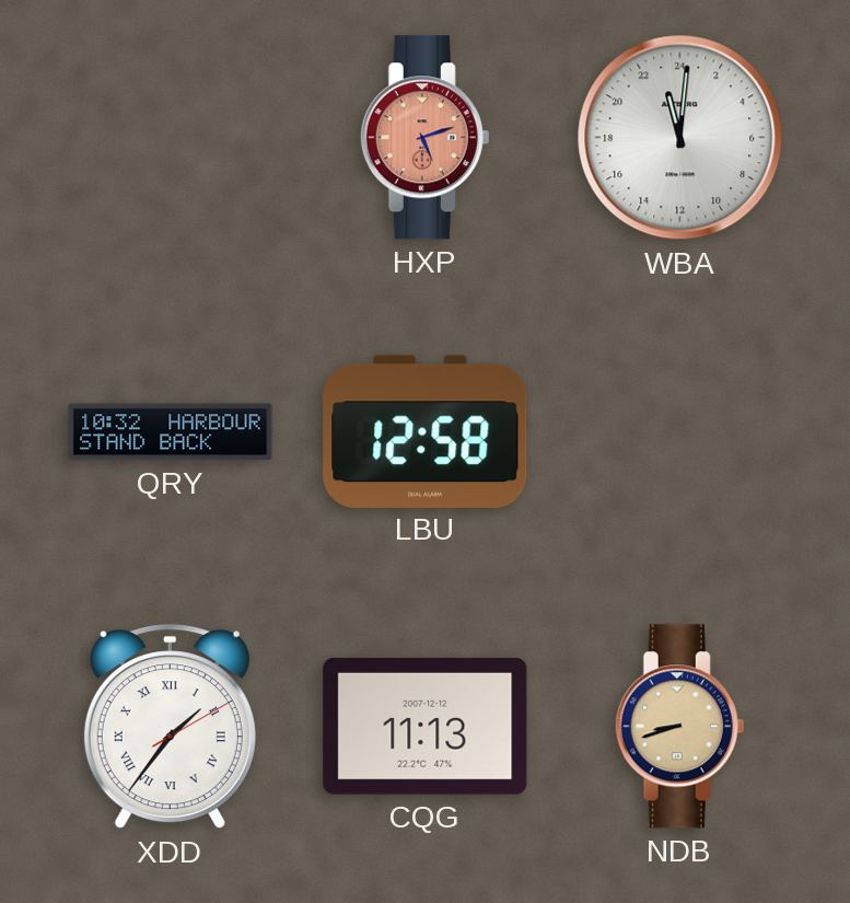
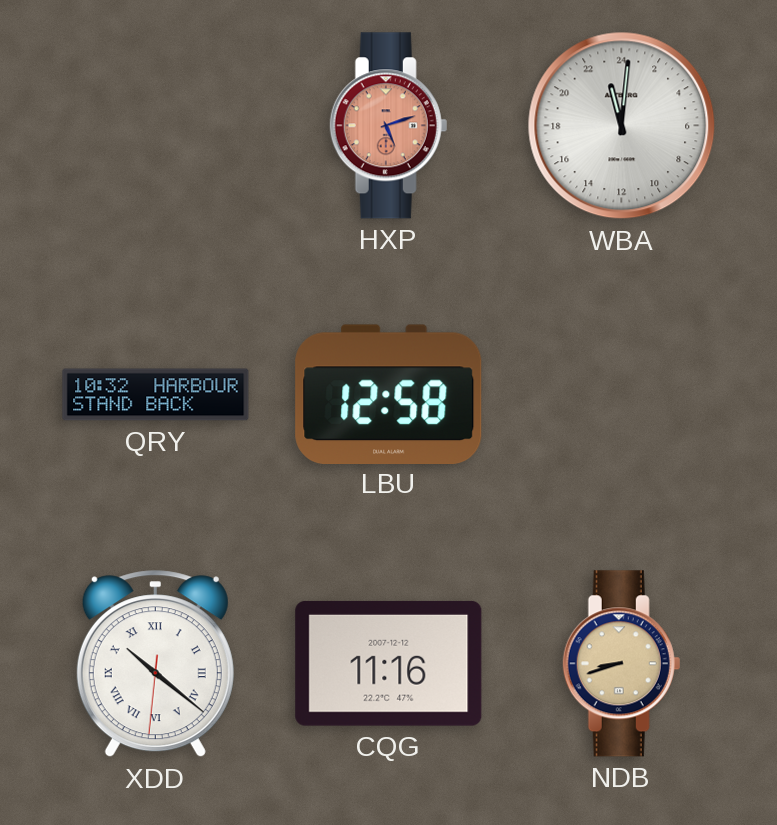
XDD: 1:36 -> 10:21
CQG: 11:13 -> 11:16
